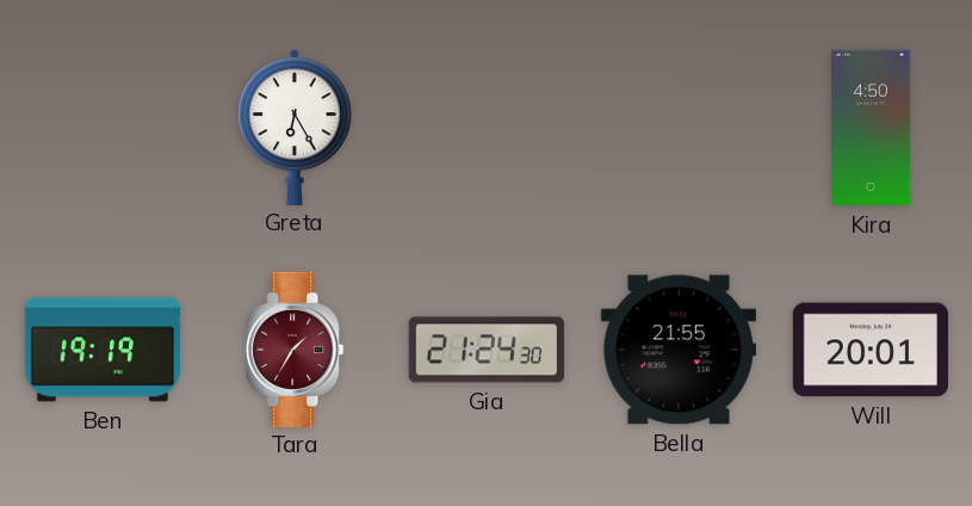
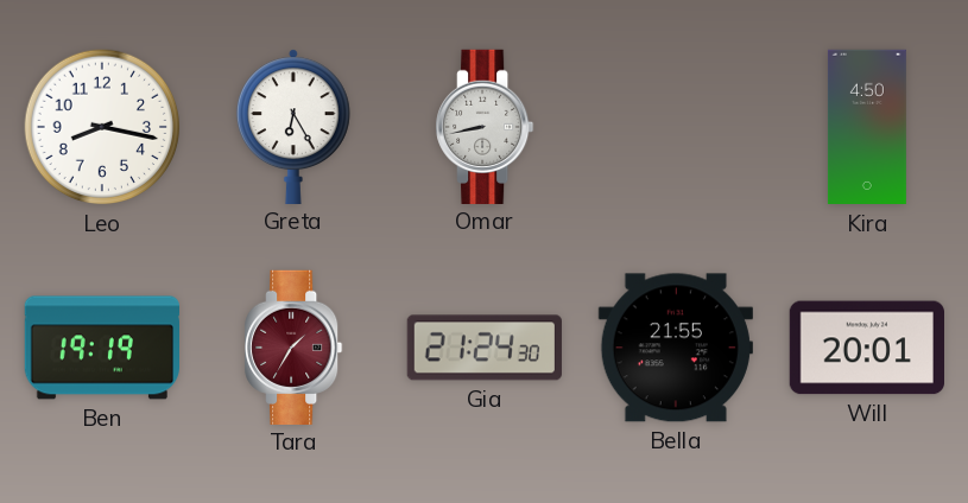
Leo: none -> 8:17
Omar: none -> 8:43
